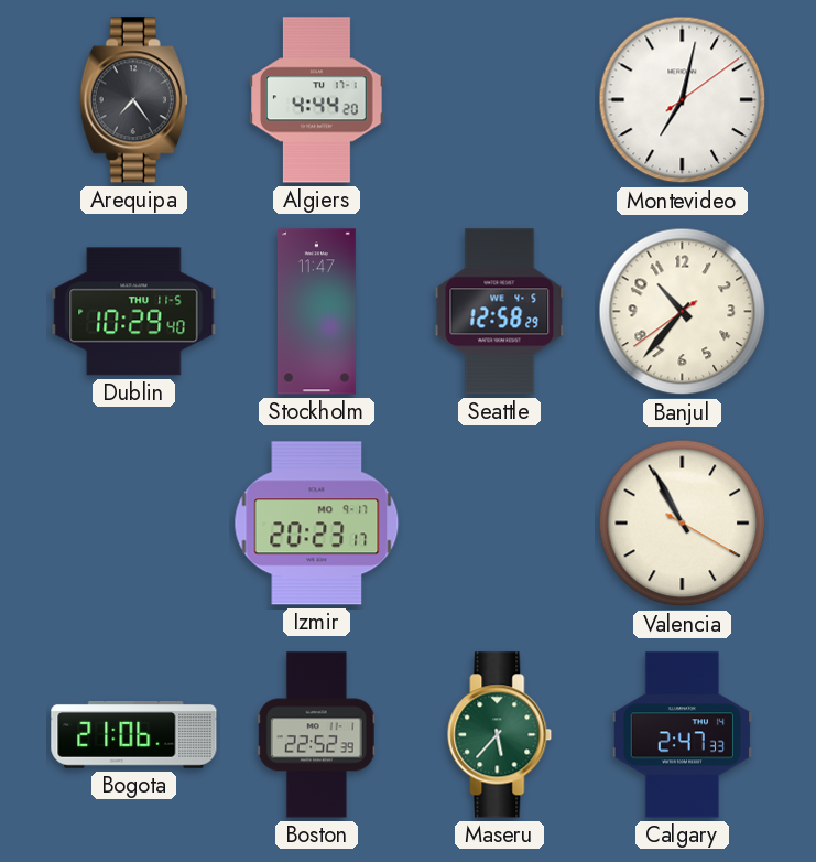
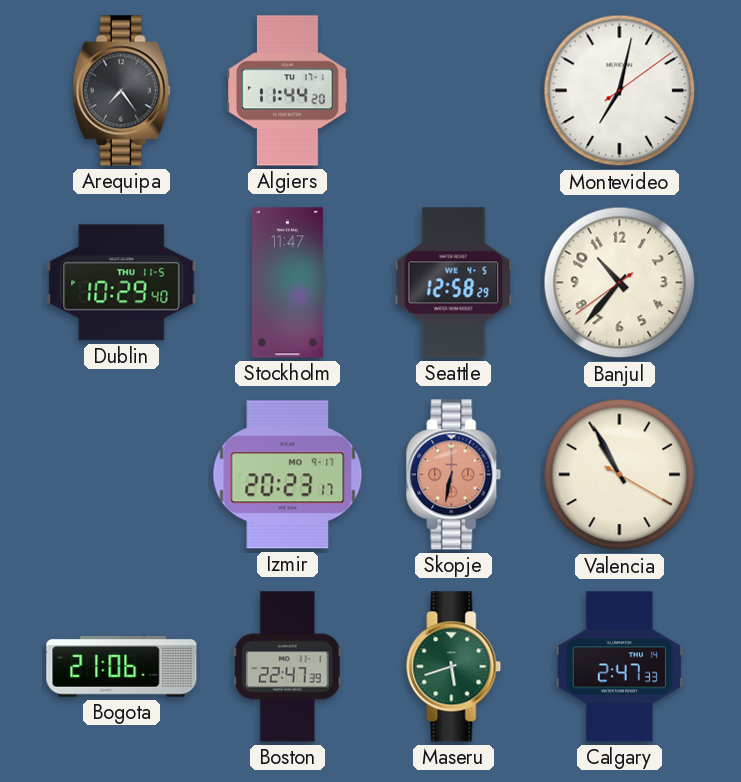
Algiers: 4:44 -> 11:44
Skopje: none -> 6:32
Boston: 22:52 -> 22:47
Maseru: 5:37 -> 5:42
